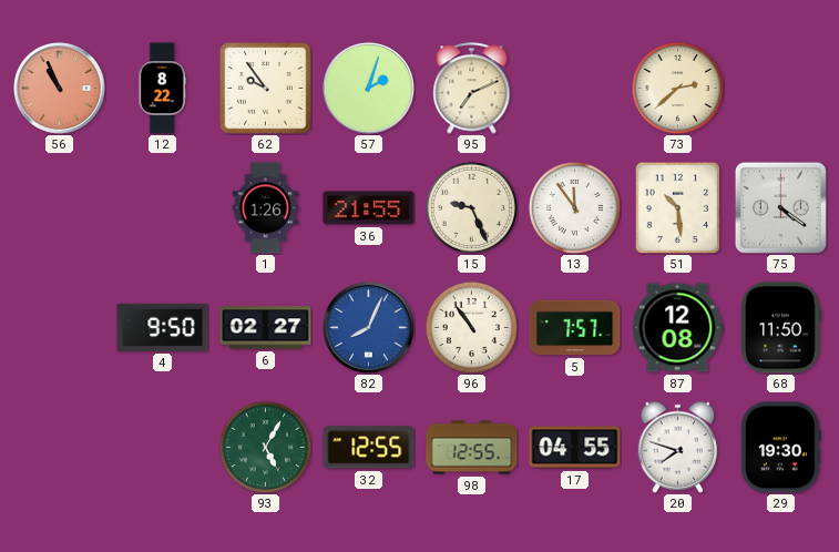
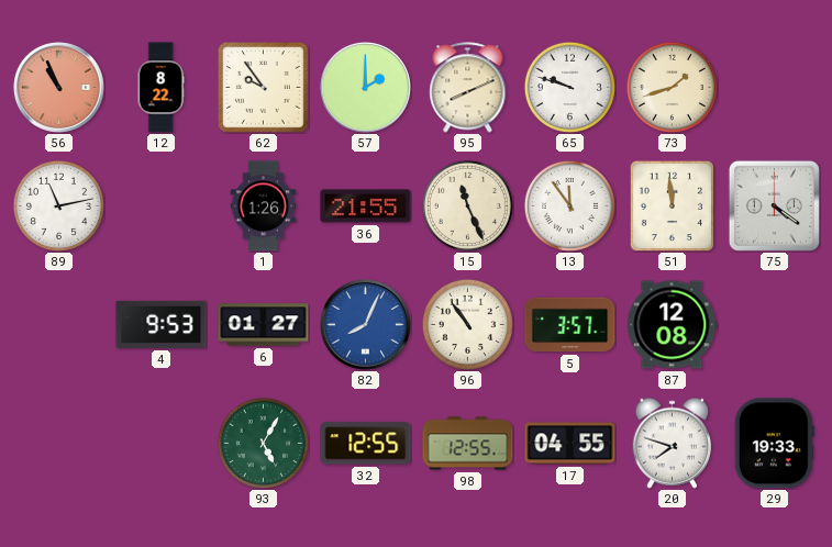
57: 2:03 -> 2:00
95: 7:11 -> 8:11
65: none -> 9:48
73: 2:38 -> 1:42
89: none -> 11:13
15: 9:26 -> 11:26
51: 10:29 -> 11:59
4: 9:50 -> 9:53
6: 02:27 -> 01:27
5: 7:57 -> 3:57
68: 11:50 -> none
29: 19:30 -> 19:33
